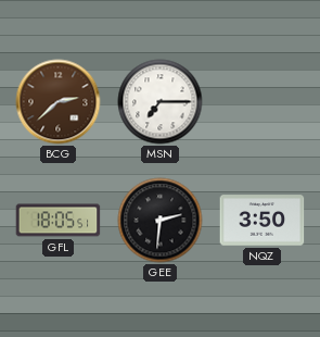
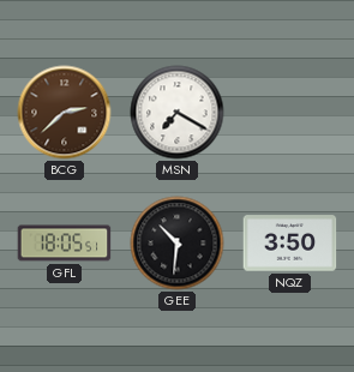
MSN: 7:15 -> 7:20
GEE: 2:31 -> 10:31
